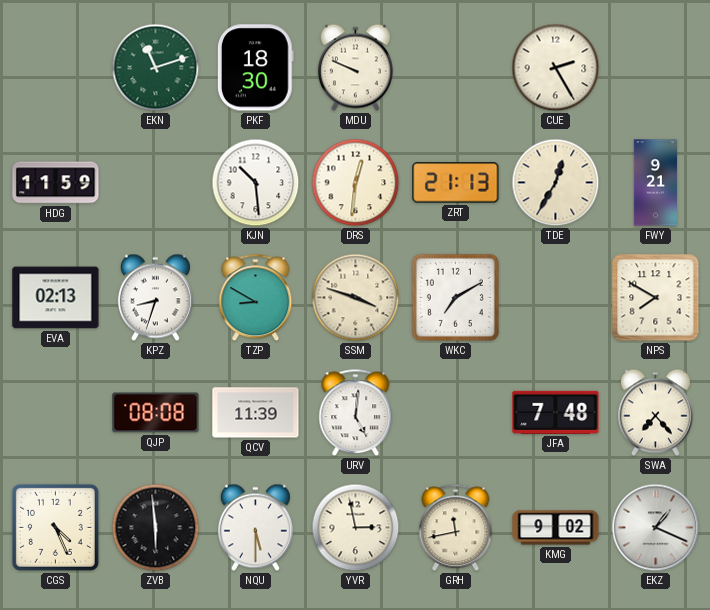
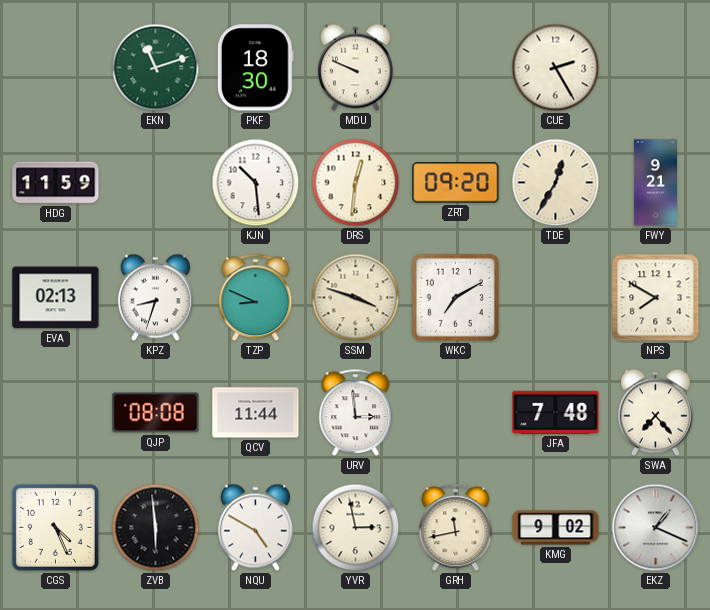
ZRT: 21:13 -> 09:20
TZP: 8:50 -> 8:49
QCV: 11:39 -> 11:44
URV: 5:01 -> 2:59
NQU: 5:30 -> 4:50
